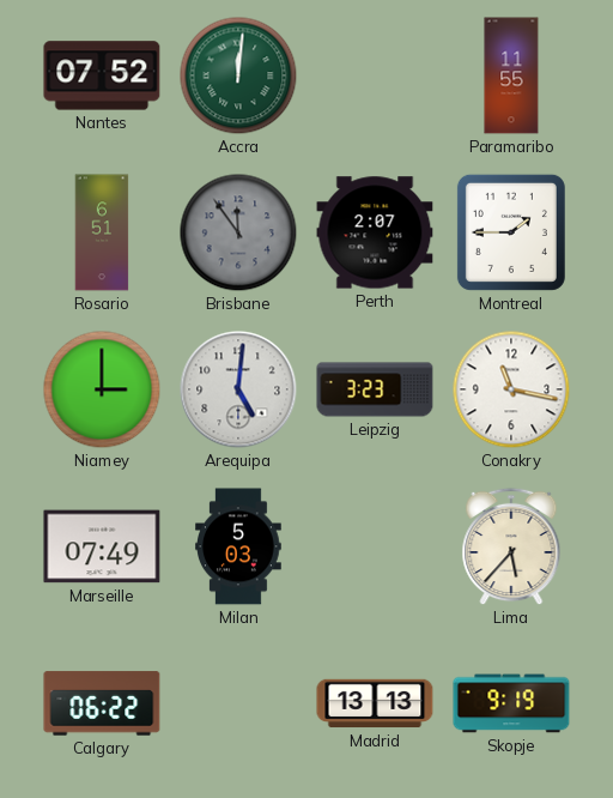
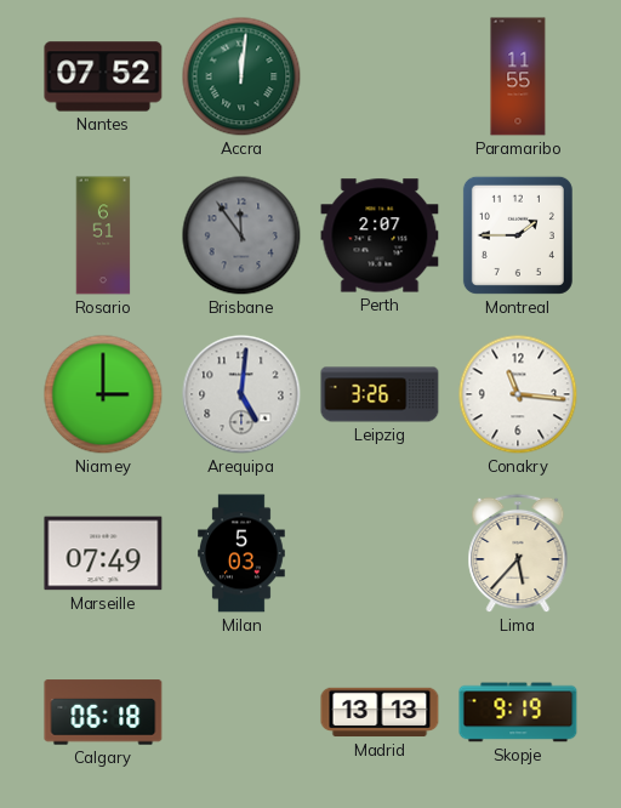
Leipzig: 3:23 -> 3:26
Conakry: 11:17 -> 11:16
Calgary: 06:22 -> 06:18
